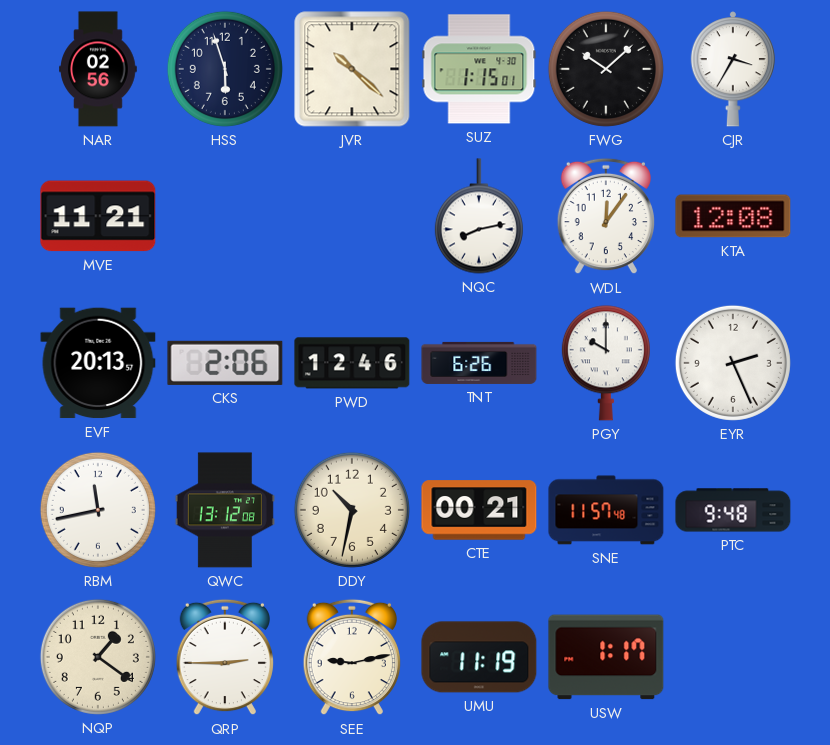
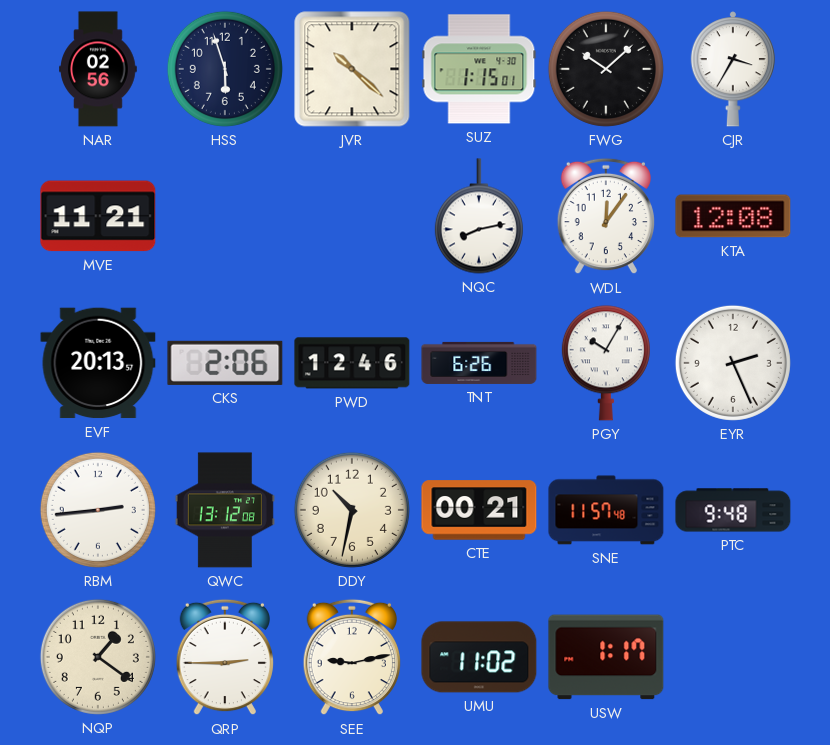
PGY: 10:00 -> 10:05
RBM: 11:43 -> 2:44
UMU: 11:19 -> 11:02
